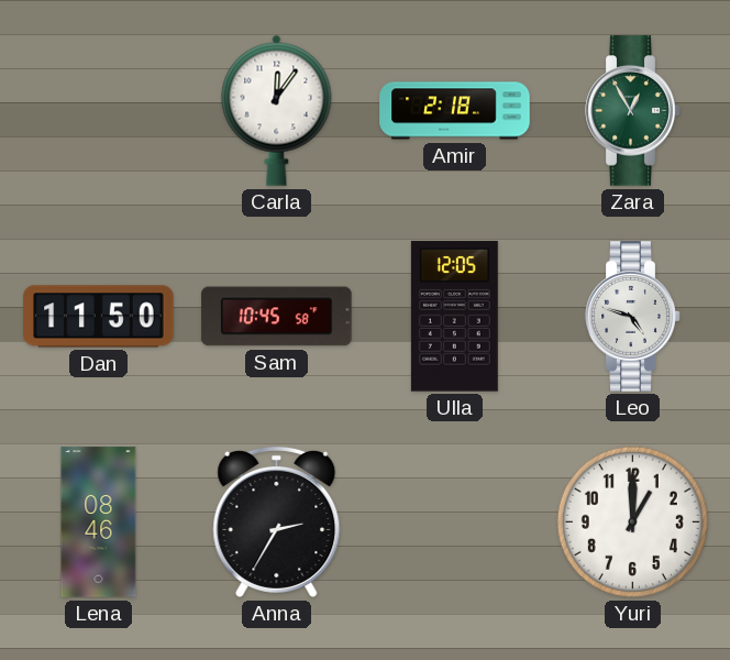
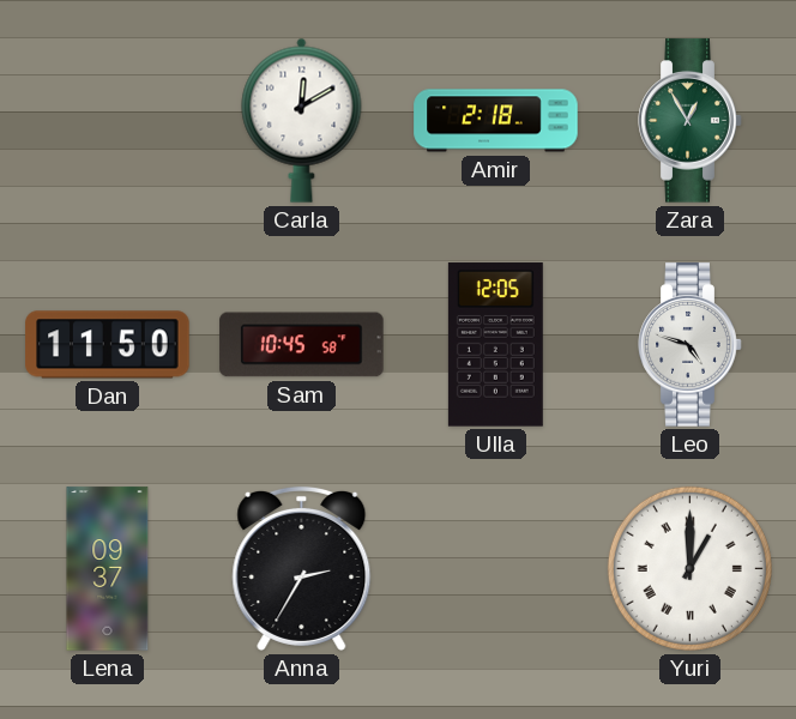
Carla: 12:06 -> 12:10
Lena: 08:46 -> 09:37
Yuri numerals: Arabic -> Roman
